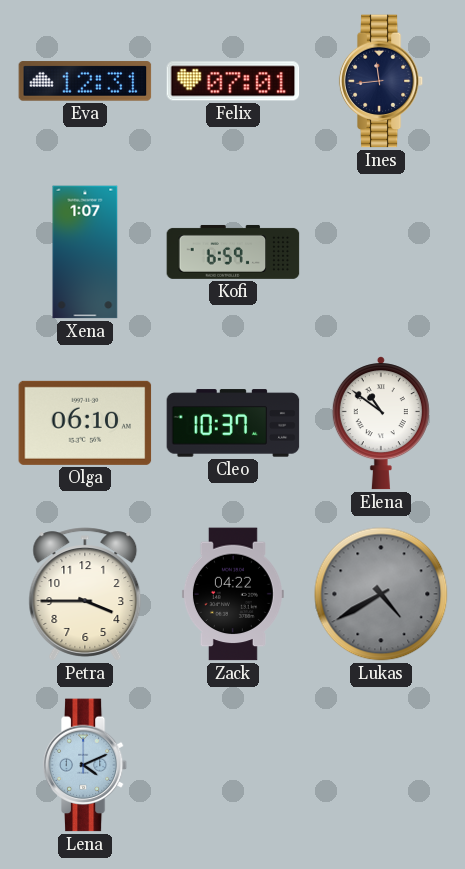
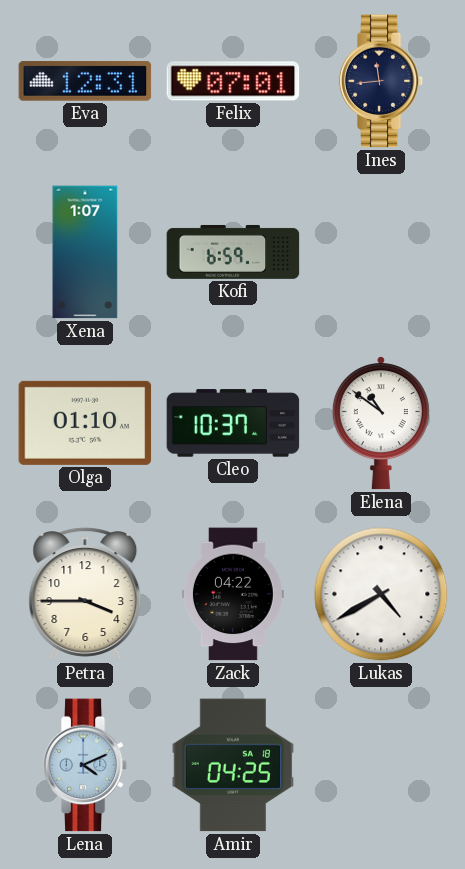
Olga: 06:10 -> 01:10
Lukas dial: grey -> white
Amir: none -> 04:25
